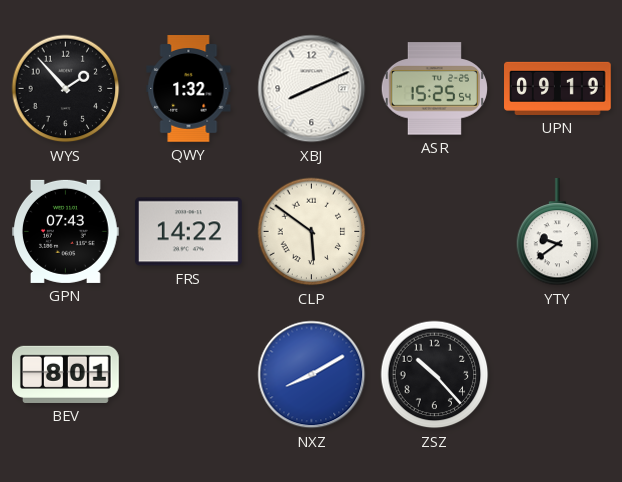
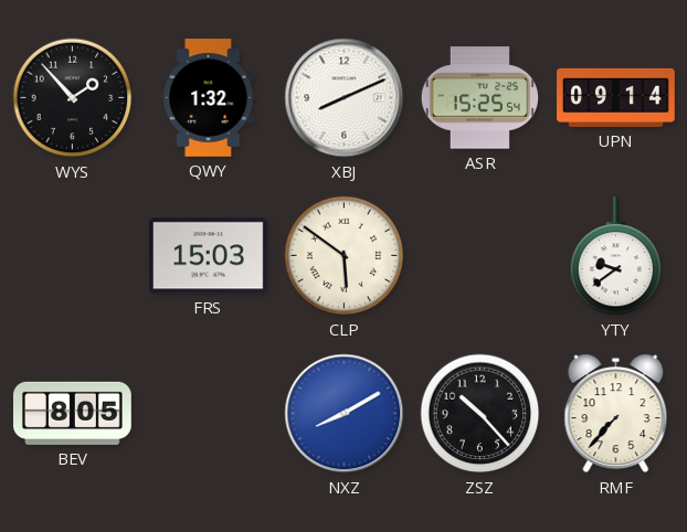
UPN: 09:19 -> 09:14
GPN: 07:43 -> none
FRS: 14:22 -> 15:03
BEV: 8:01 -> 8:05
RMF: none -> 7:37
